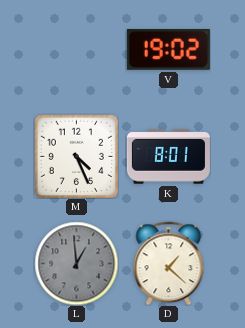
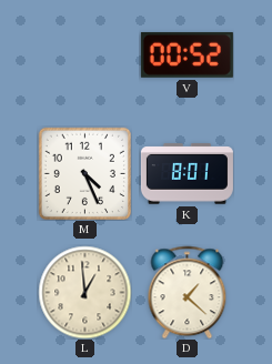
V: 19:02 -> 00:52
L dial: grey -> cream
